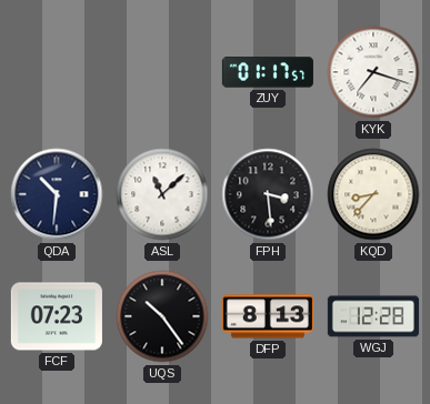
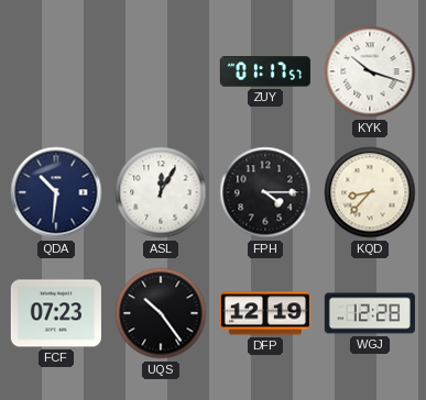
KYK: 7:18 -> 10:18
ASL: 11:08 -> 12:05
FPH: 3:29 -> 4:15
DFP: 8:13 -> 12:19
